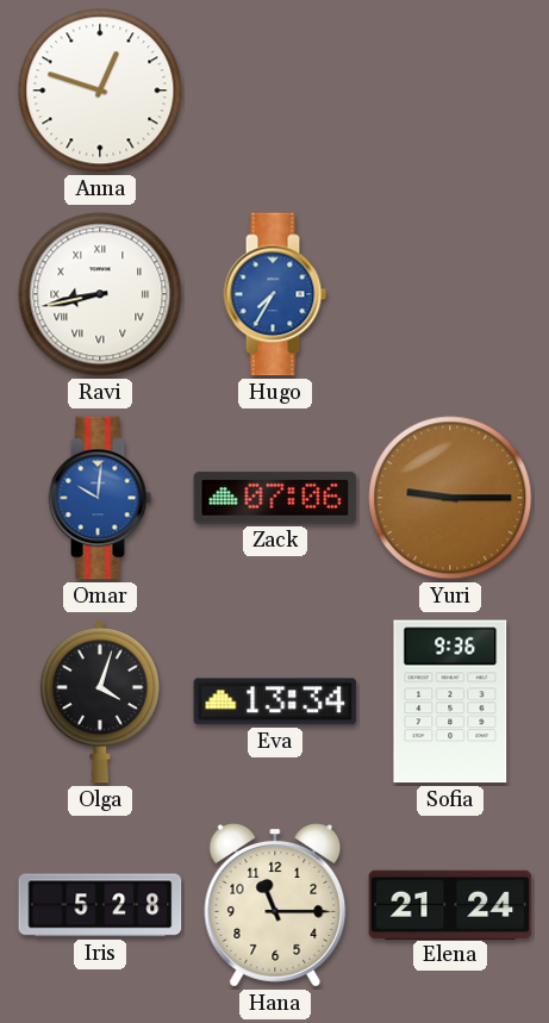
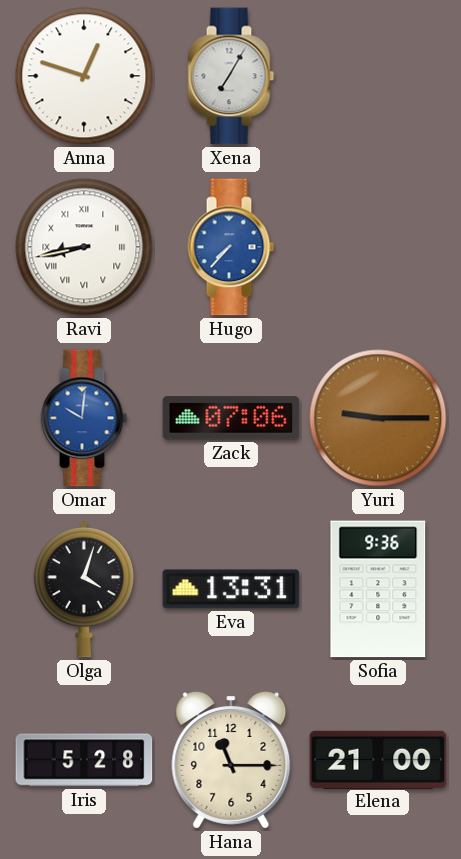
Xena: none -> 7:05
Hugo: 7:35 -> 7:37
Eva: 13:34 -> 13:31
Elena: 21:24 -> 21:00
